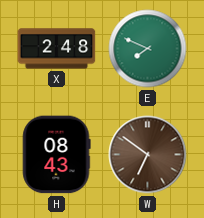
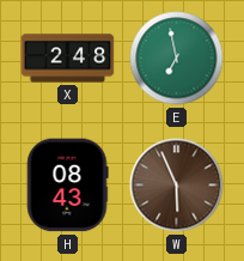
E: 7:49 -> 6:58
W: 6:51 -> 5:56
